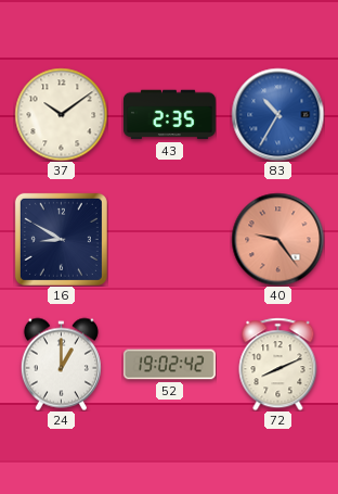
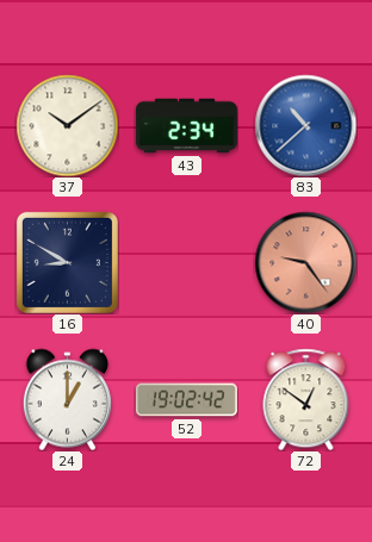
43: 2:35 -> 2:34
83: 10:35 -> 10:38
72: 8:11 -> 12:51
